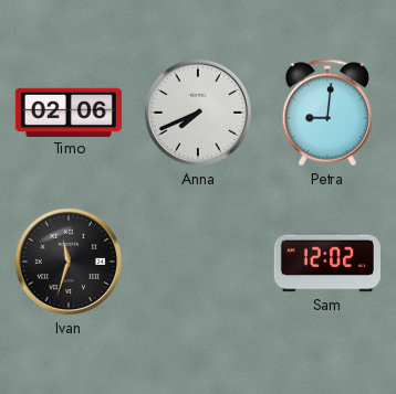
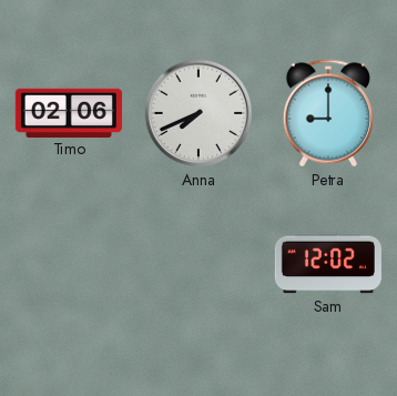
Petra: 9:01 -> 9:00
Ivan: 11:33 -> none
